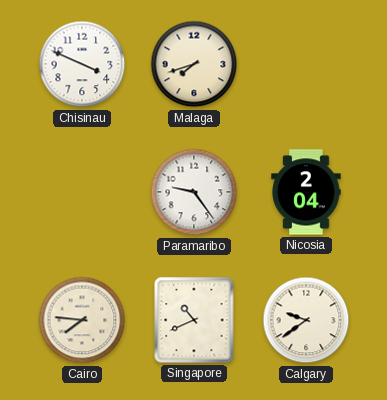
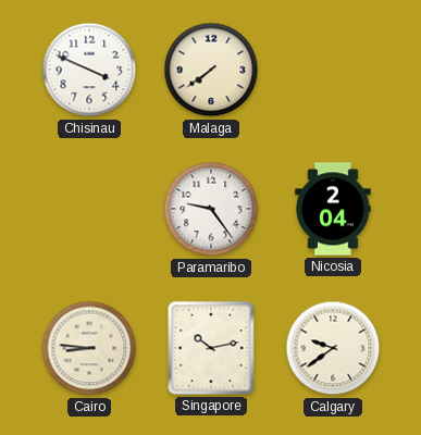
Malaga: 7:42 -> 7:39
Cairo: 7:46 -> 8:46
Singapore: 10:41 -> 10:13
